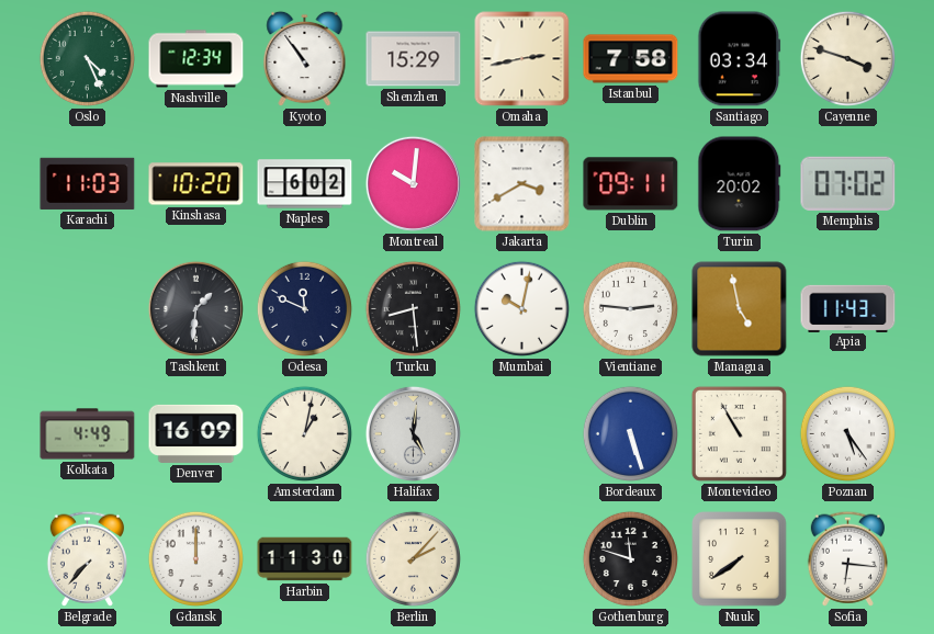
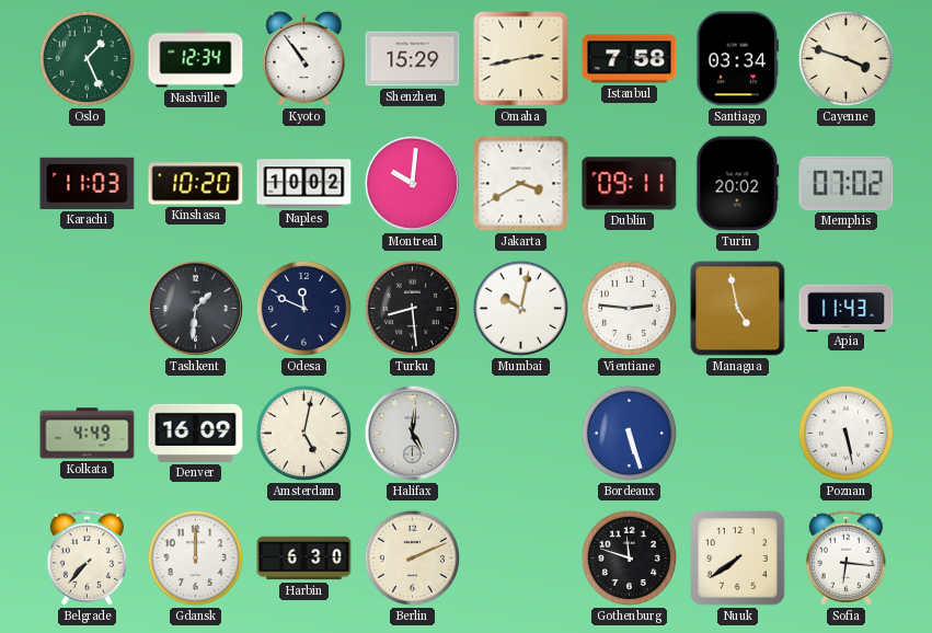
Oslo: 4:26 -> 1:26
Naples: 6:02 -> 10:02
Amsterdam: 1:02 -> 5:02
Montevideo: 10:55 -> none
Poznan: 5:24 -> 5:28
Harbin: 11:30 -> 6:30
Berlin: 2:07 -> 2:11
